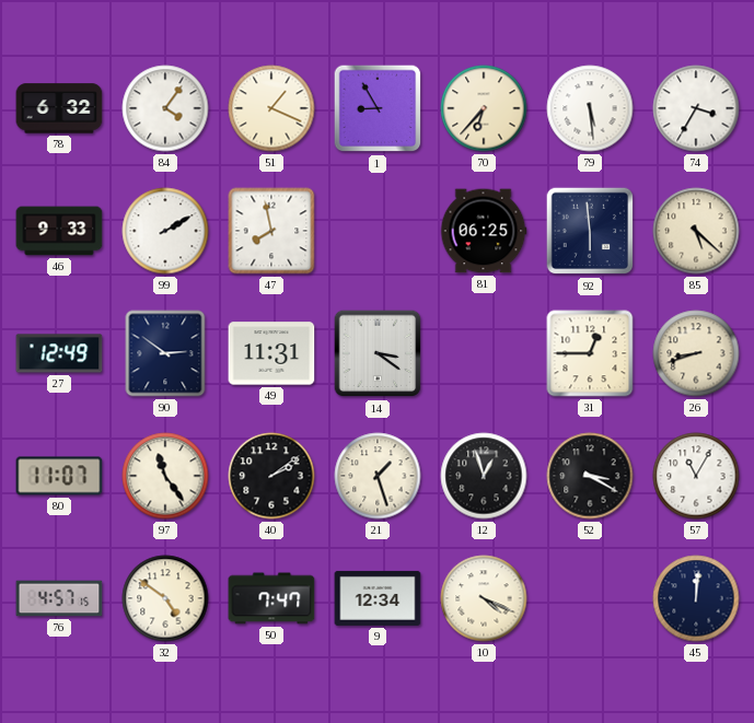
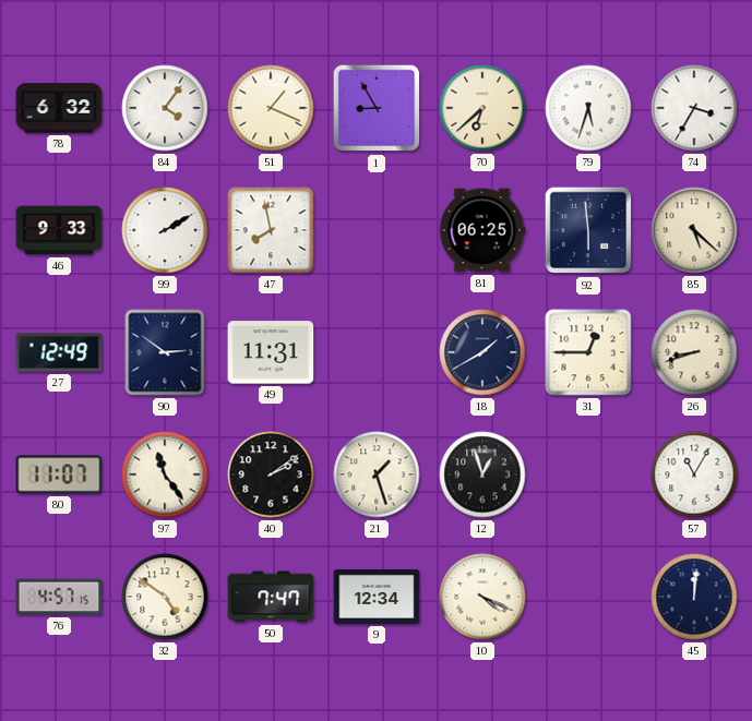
70: 6:37 -> 6:38
79: 5:29 -> 5:33
14: 3:21 -> none
18: none -> 1:40
52: 3:20 -> none
